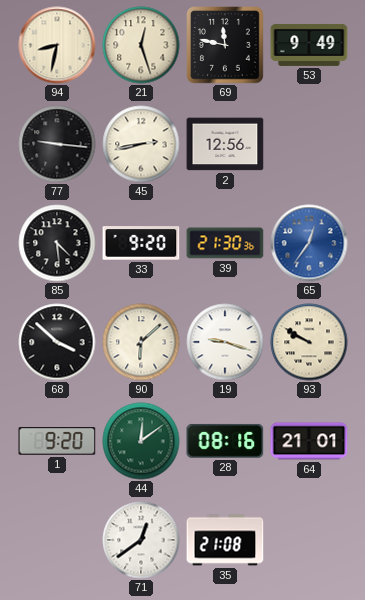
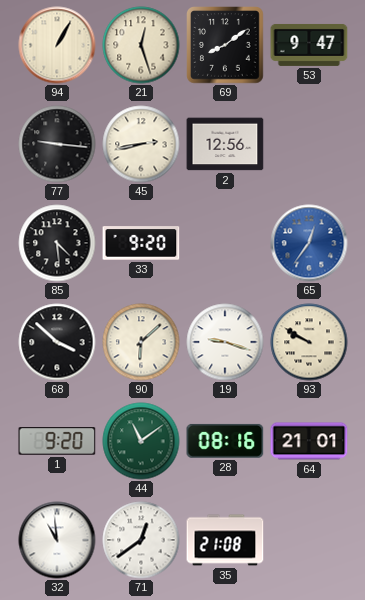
94: 8:32 -> 1:05
69: 11:47 -> 8:09
53: 9:49 -> 9:47
39: 21:30 -> none
44: 12:09 -> 11:09
32: none -> 10:59
